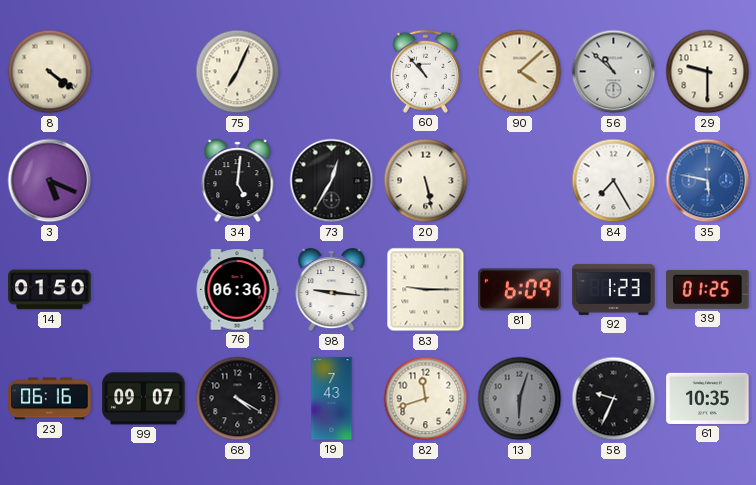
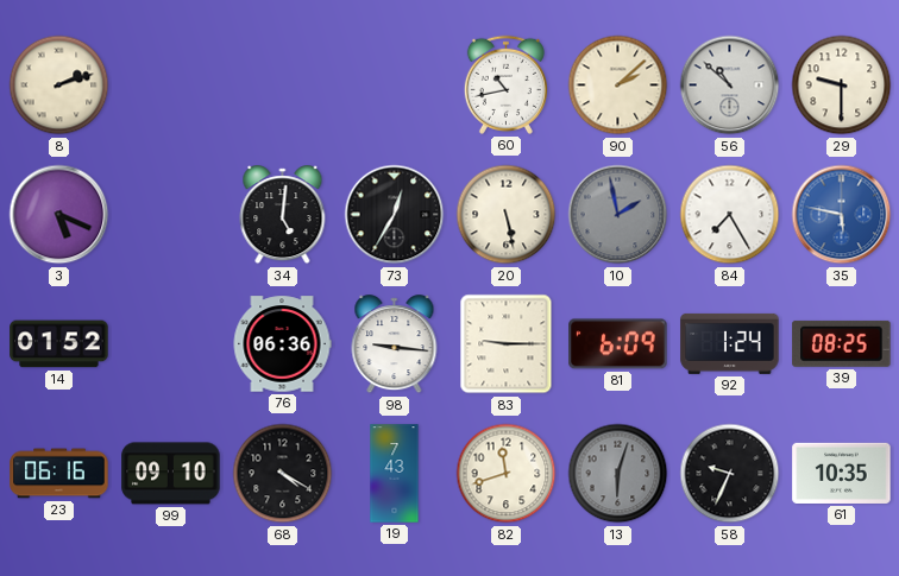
8: 4:21 -> 2:12
75: 7:04 -> none
60: 10:53 -> 10:43
90: 4:08 -> 2:08
10: none -> 1:58
14: 01:50 -> 01:52
92: 1:23 -> 1:24
39: 01:25 -> 08:25
99: 09:07 -> 09:10
